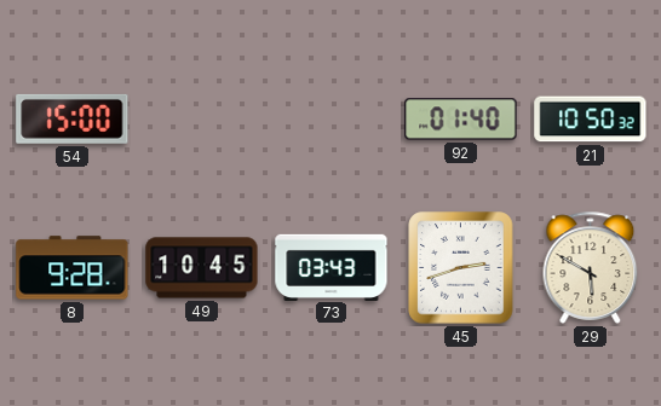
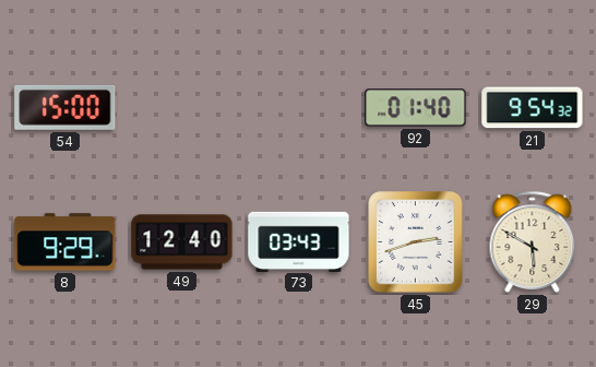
21: 10:50 -> 9:54
8: 9:28 -> 9:29
49: 10:45 -> 12:40
